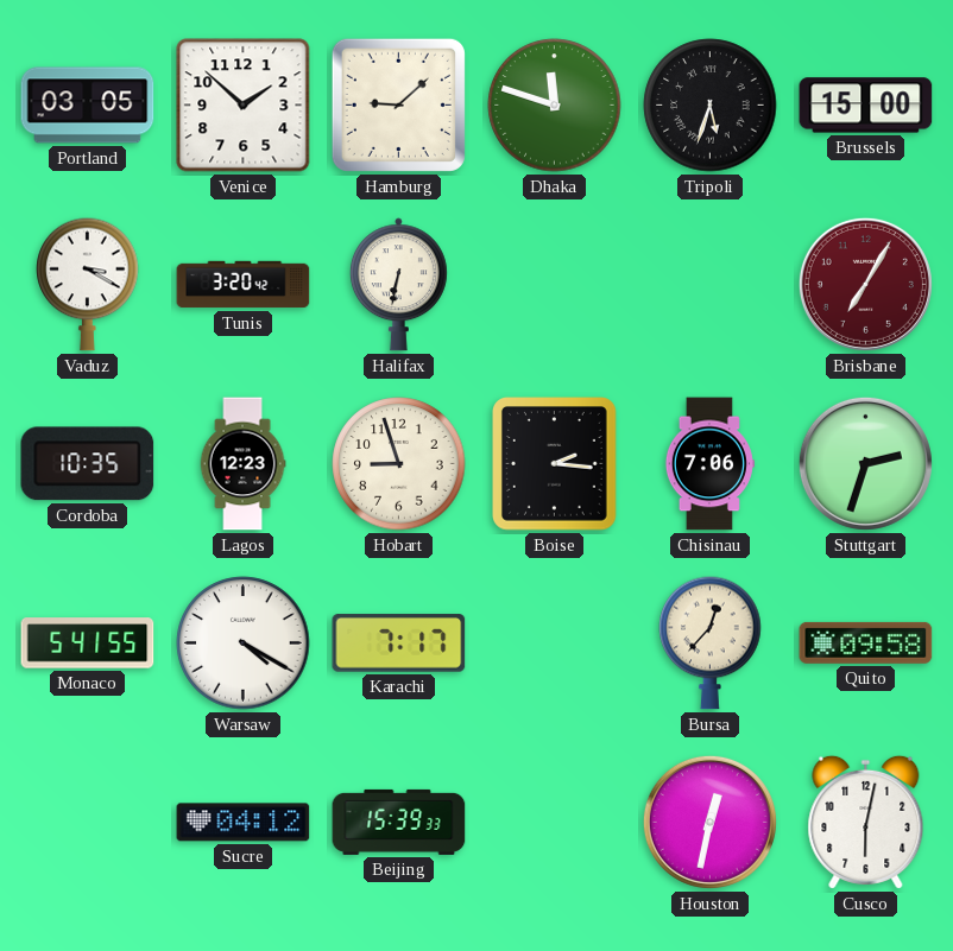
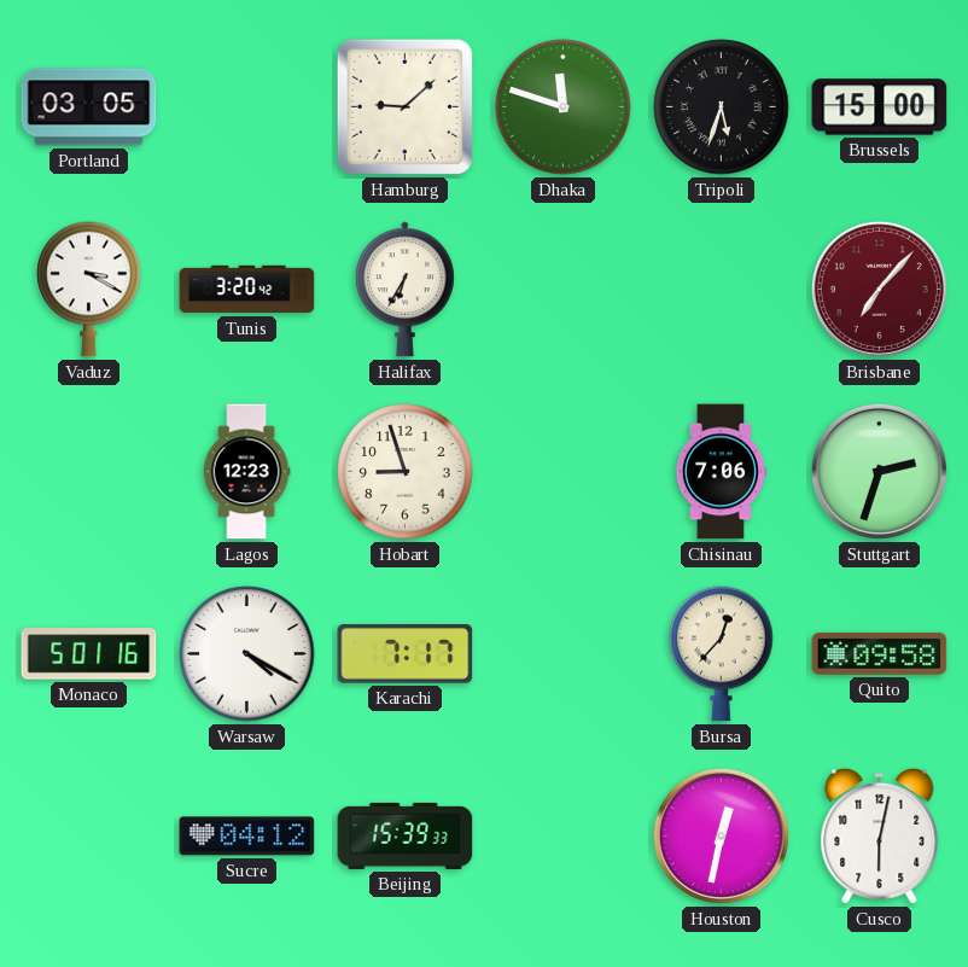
Venice: 1:52 -> none
Halifax: 6:32 -> 6:35
Brisbane: 7:05 -> 7:07
Cordoba: 10:35 -> none
Boise: 2:16 -> none
Monaco: 5:41 -> 5:01
